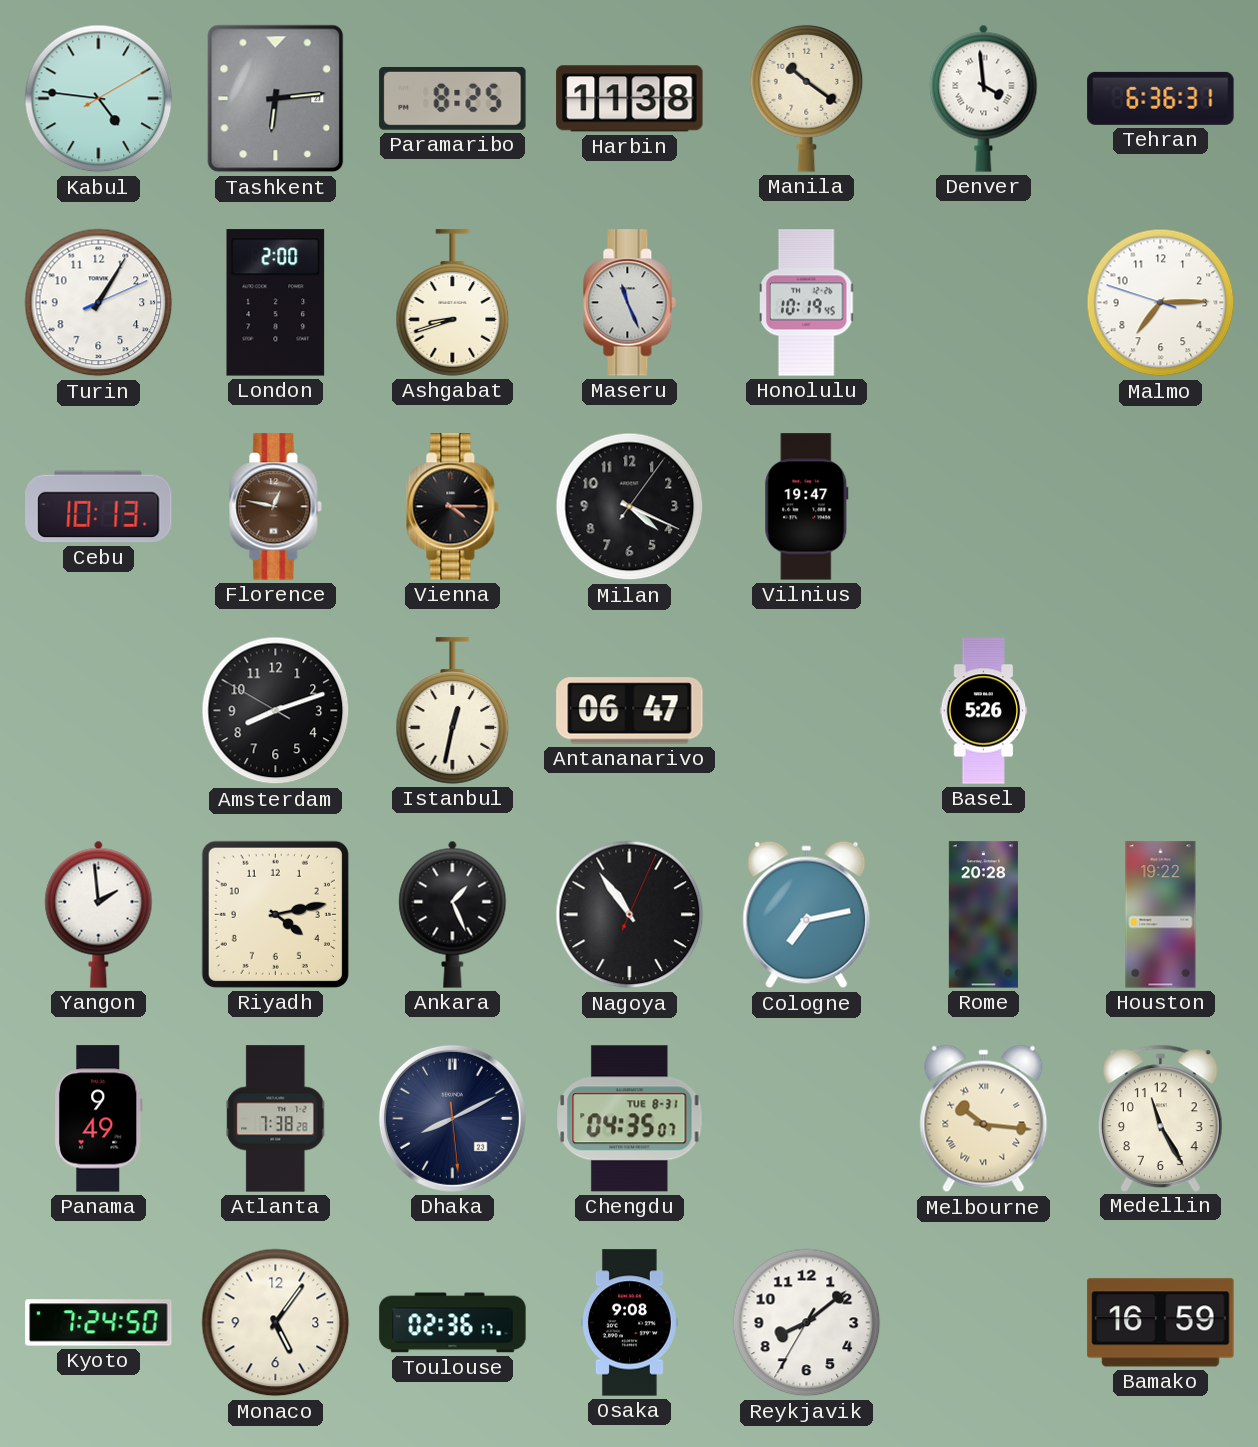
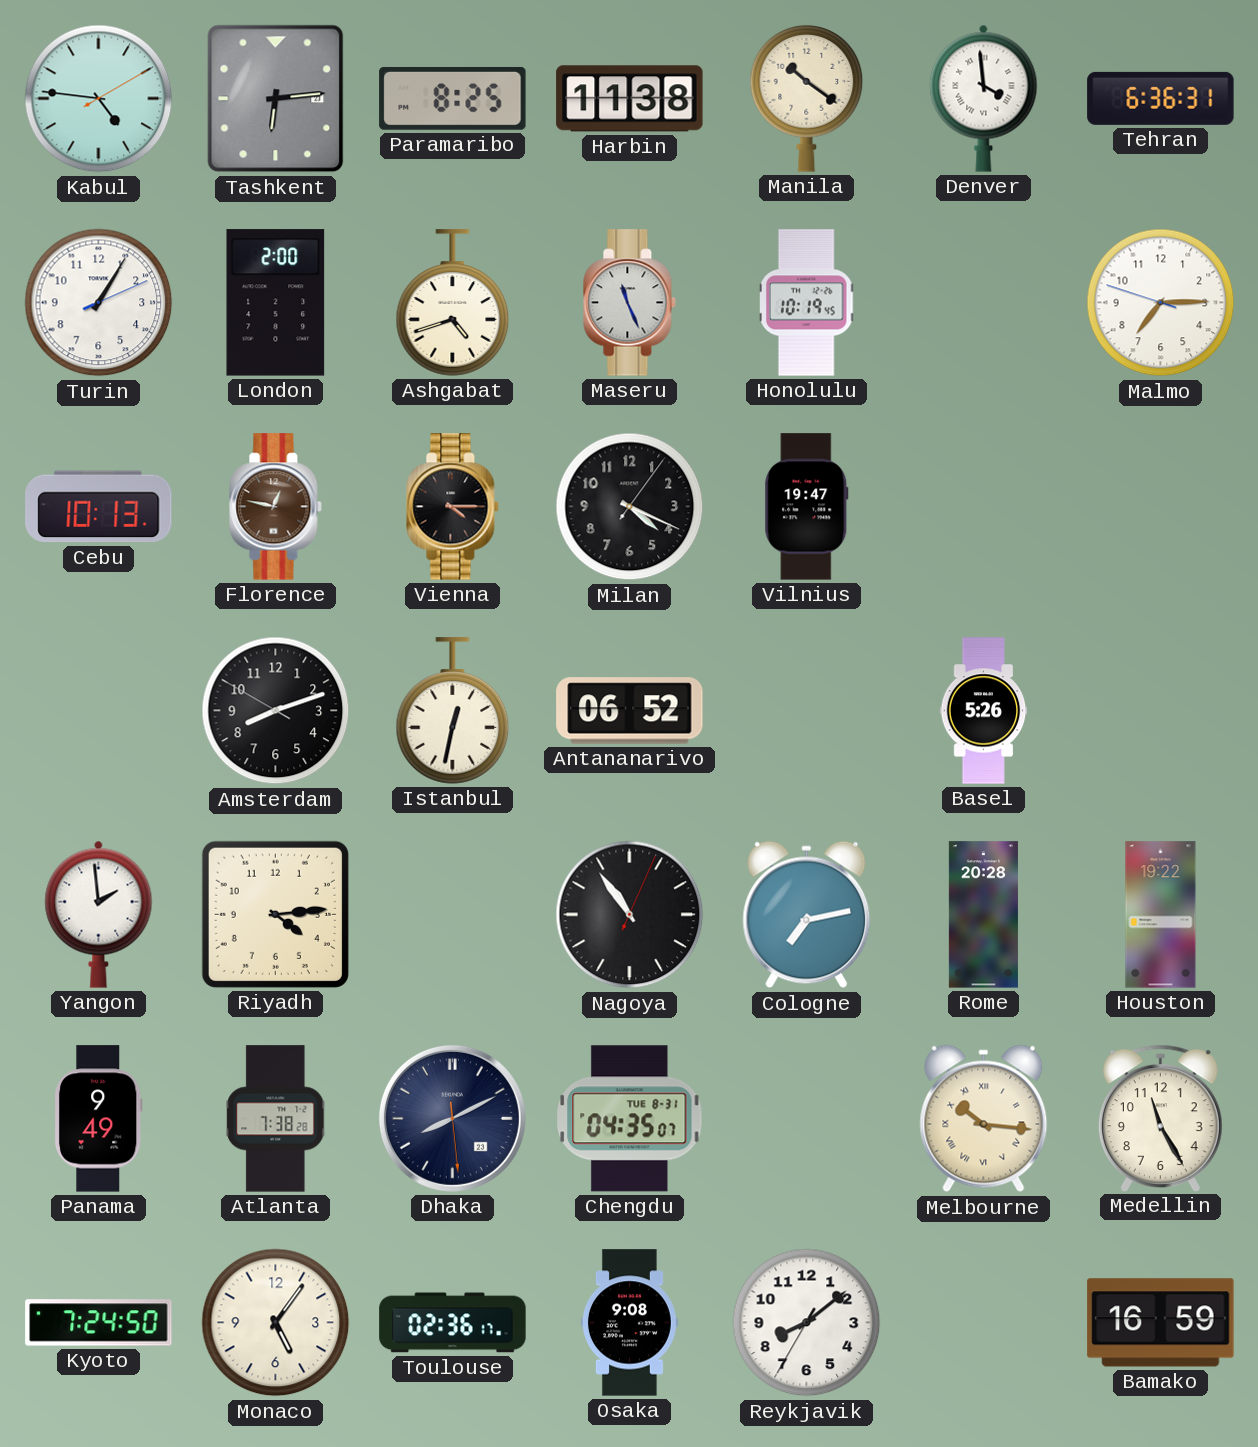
Ashgabat: 8:42 -> 4:42
Antananarivo: 06:47 -> 06:52
Riyadh: 4:13 -> 4:14
Ankara: 1:26 -> none
